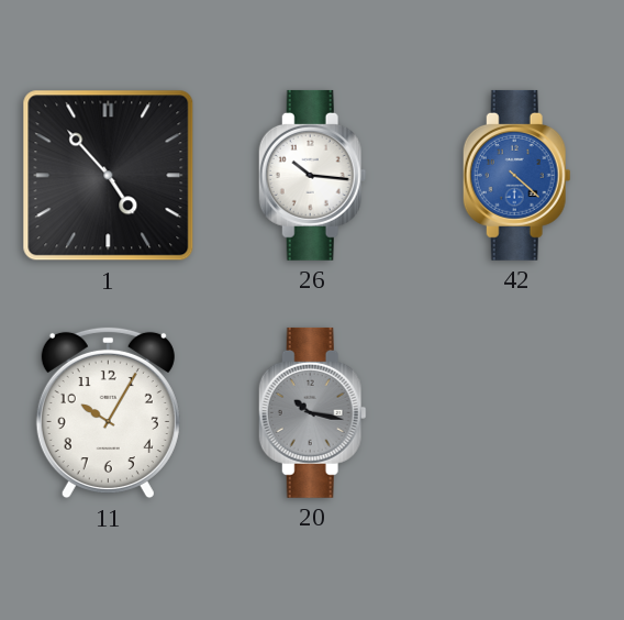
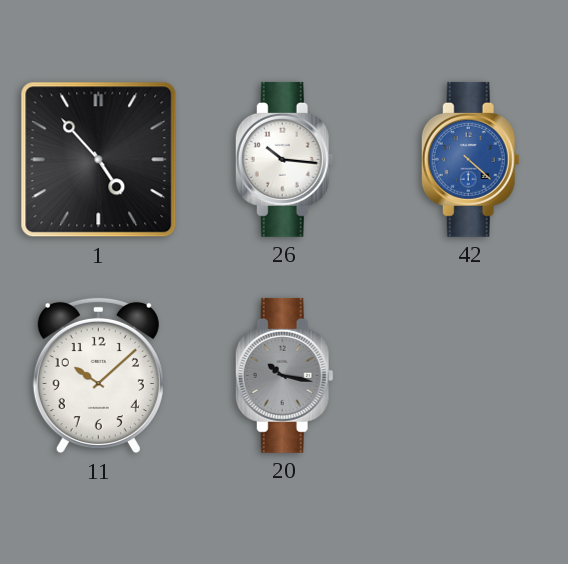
11: 10:05 -> 10:08
